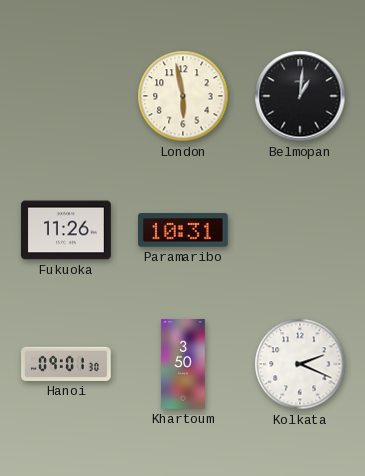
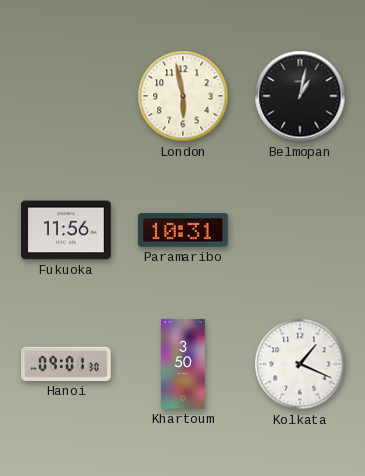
Belmopan: 1:01 -> 1:02
Fukuoka: 11:26 -> 11:56
Kolkata: 2:19 -> 1:19
